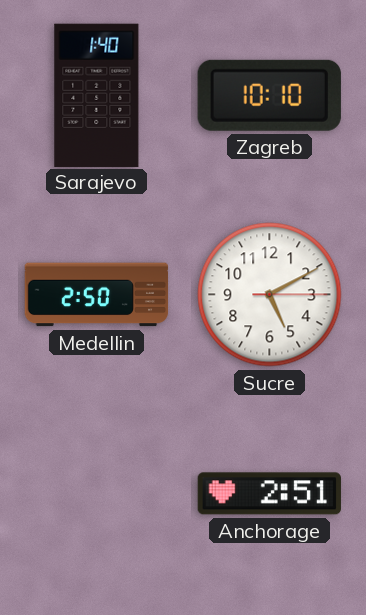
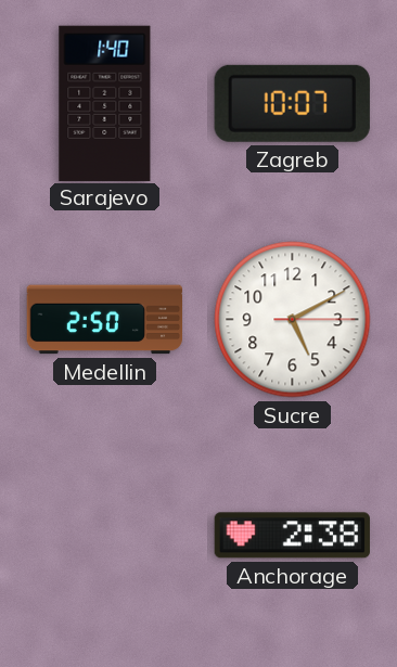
Zagreb: 10:10 -> 10:07
Anchorage: 2:51 -> 2:38
